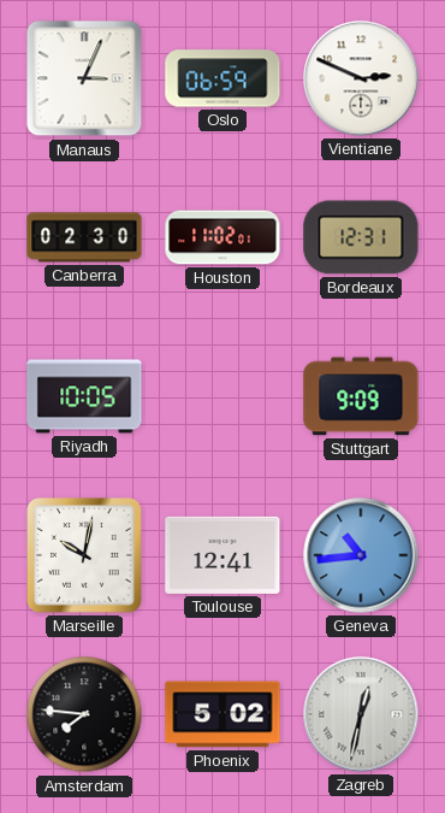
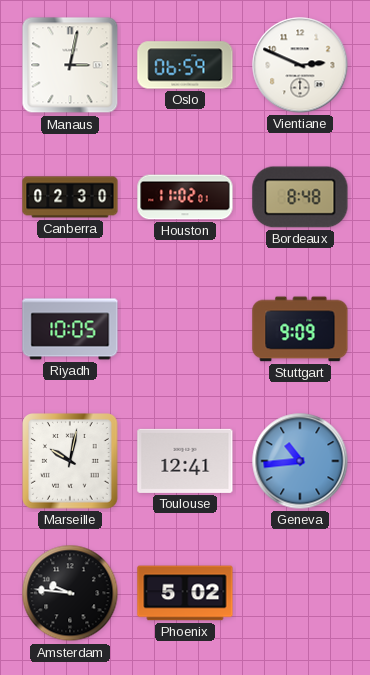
Manaus: 3:04 -> 3:02
Bordeaux: 12:31 -> 8:48
Amsterdam: 7:46 -> 9:46
Zagreb: 12:32 -> none
